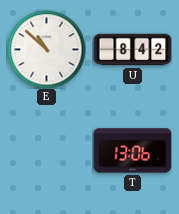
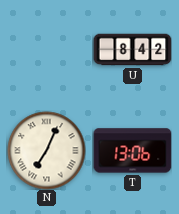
E: 10:52 -> none
N: none -> 7:04
